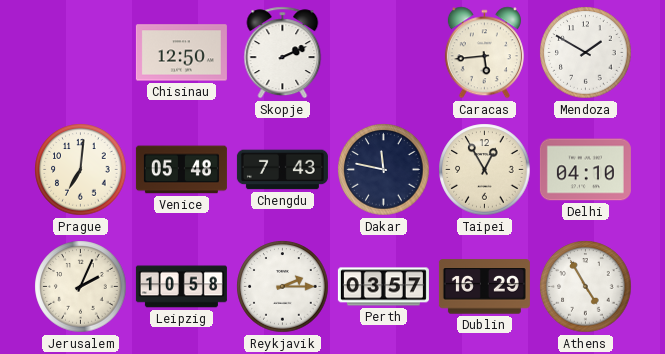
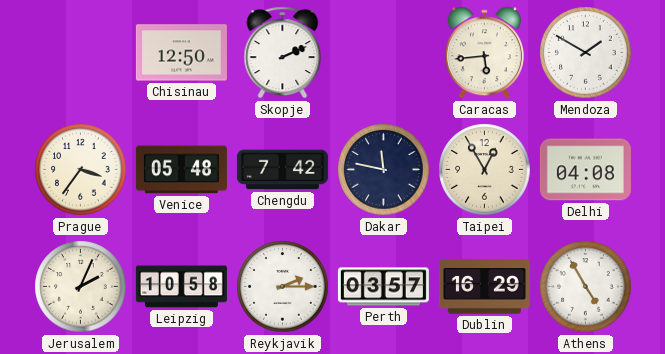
Prague: 7:01 -> 3:36
Chengdu: 7:43 -> 7:42
Delhi: 04:10 -> 04:08
